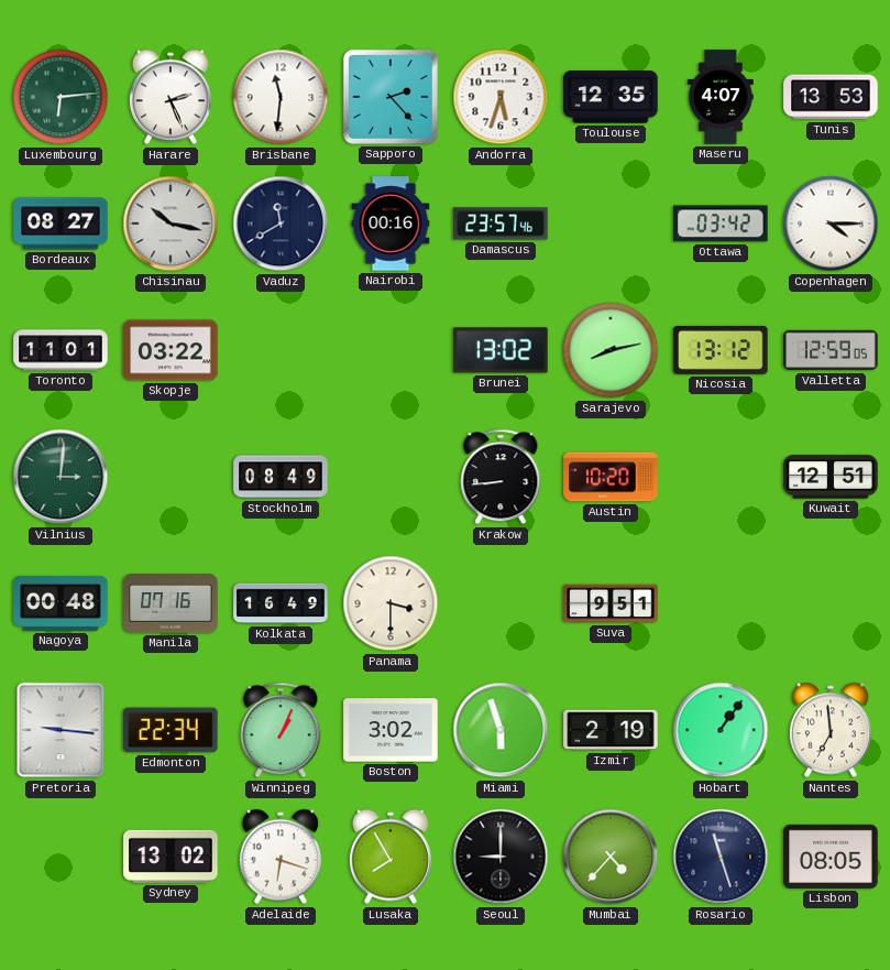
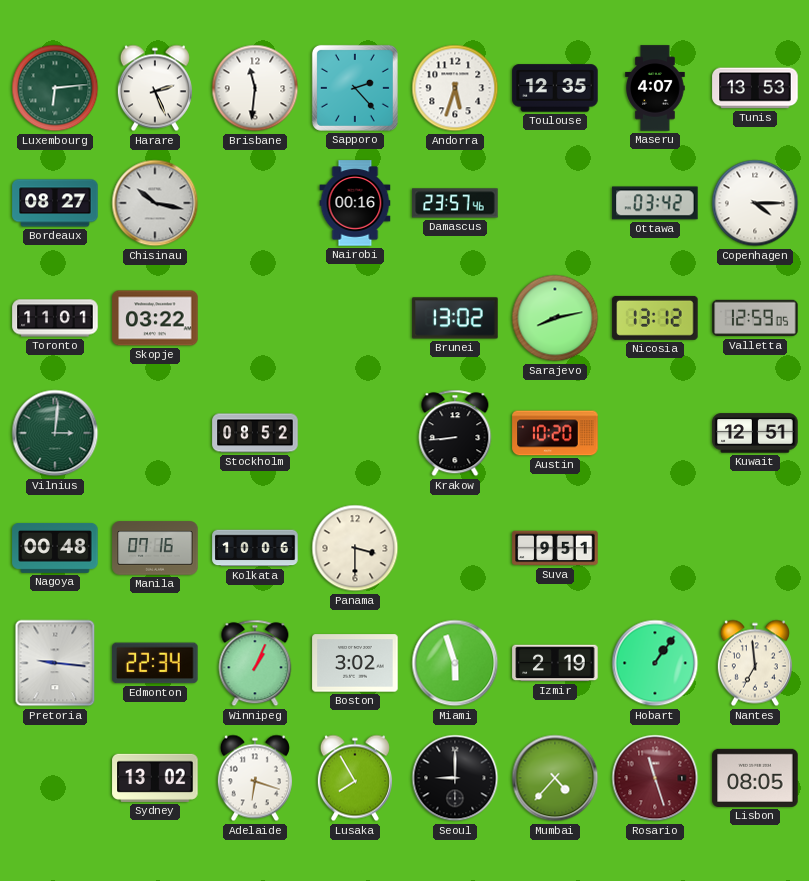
Vaduz: 11:40 -> none
Stockholm: 08:49 -> 08:52
Kolkata: 16:49 -> 10:06
Rosario dial: navy -> burgundy
